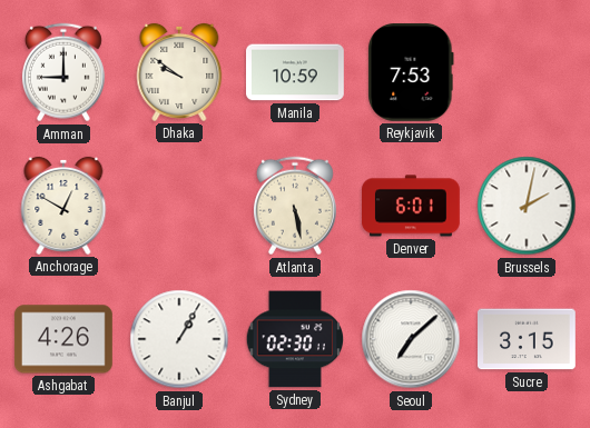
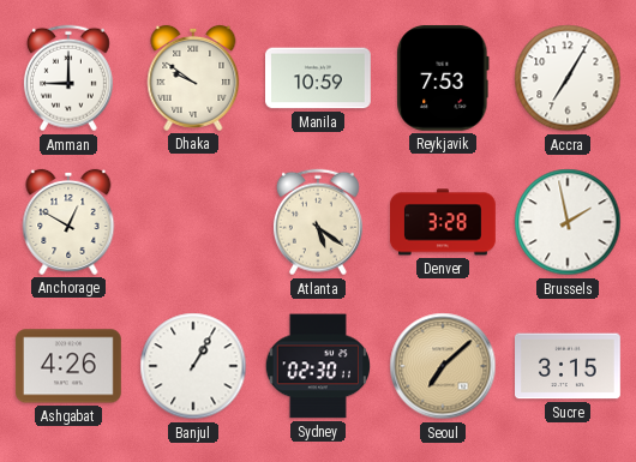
Accra: none -> 7:05
Atlanta: 5:28 -> 5:21
Denver: 6:01 -> 3:28
Brussels: 2:02 -> 1:58
Seoul dial: white -> champagne
